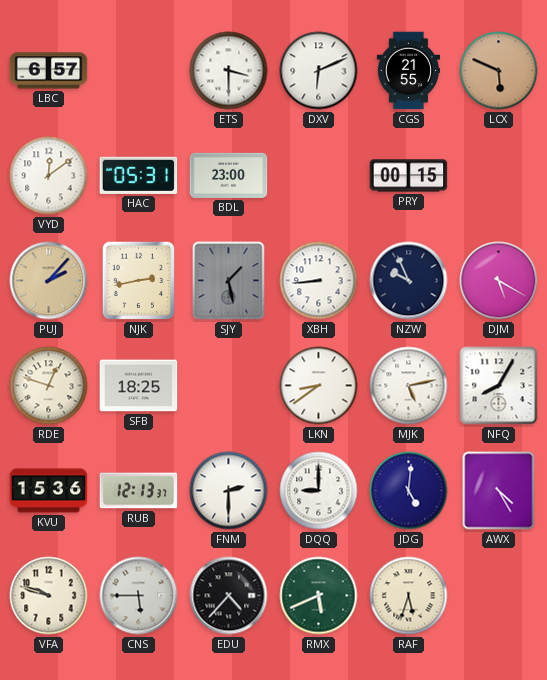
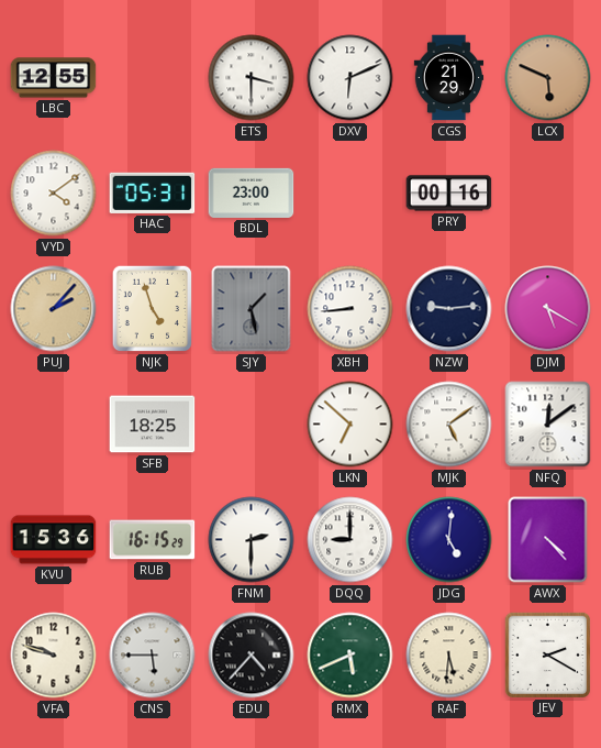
LBC: 6:57 -> 12:55
CGS: 21:55 -> 21:29
VYD: 12:09 -> 4:09
PRY: 00:15 -> 00:16
NJK: 2:43 -> 4:57
NZW: 9:56 -> 9:14
RDE: 12:48 -> none
LKN: 8:39 -> 6:52
MJK: 5:13 -> 5:09
NFQ: 8:05 -> 12:09
RUB: 12:13 -> 16:15
AWX: 4:25 -> 4:23
RAF: 5:33 -> 5:31
JEV: none -> 2:20
